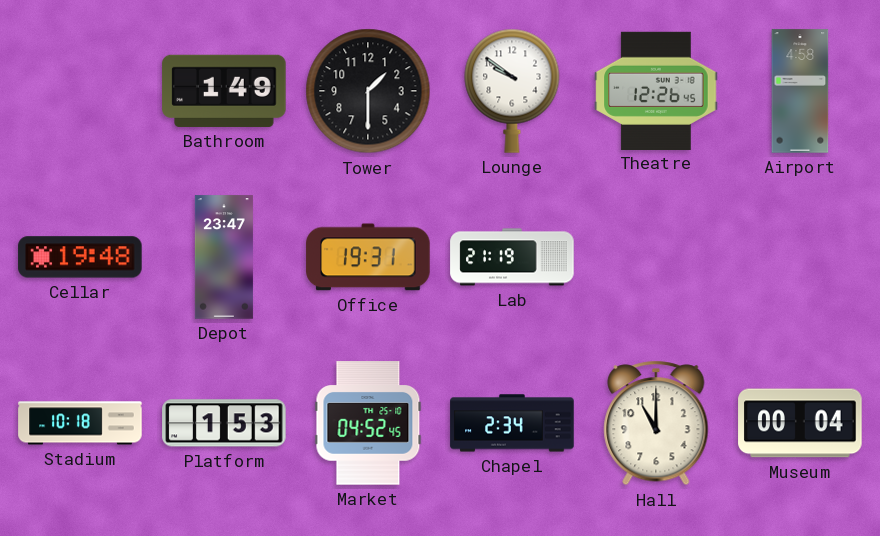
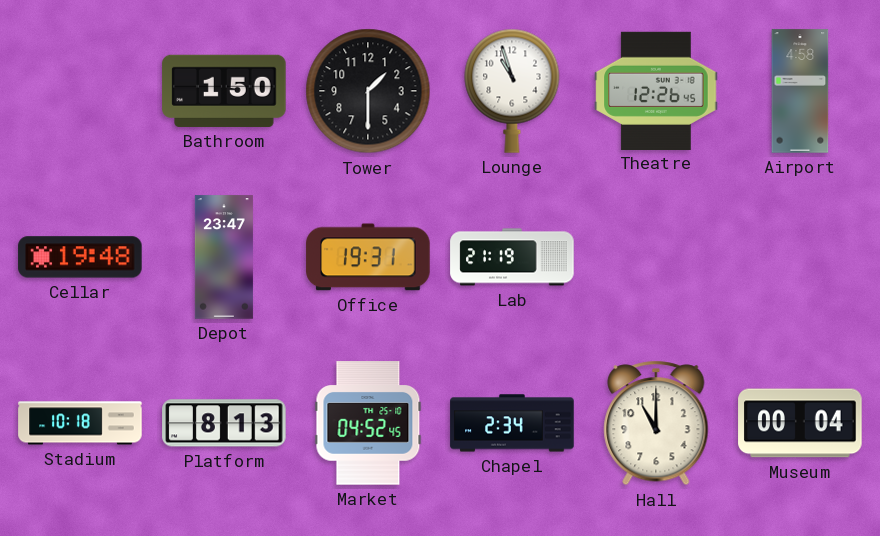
Bathroom: 1:49 -> 1:50
Lounge: 9:51 -> 10:57
Platform: 1:53 -> 8:13
